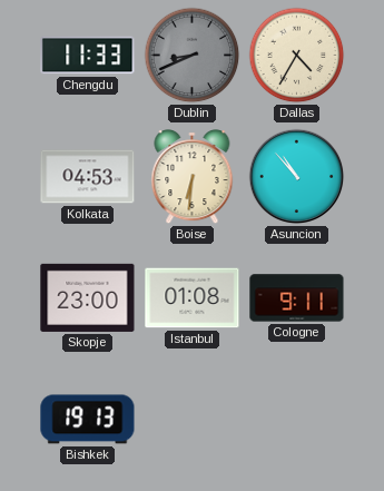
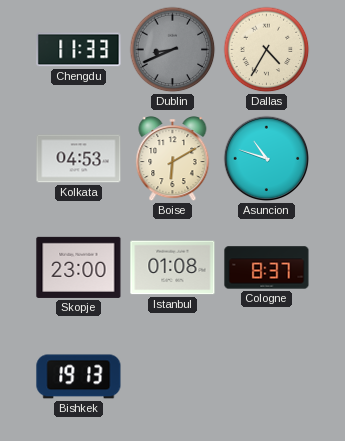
Boise: 6:31 -> 6:10
Asuncion: 10:53 -> 10:48
Cologne: 9:11 -> 8:37
